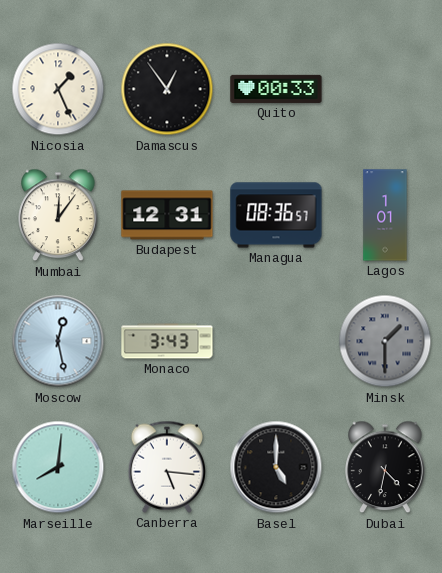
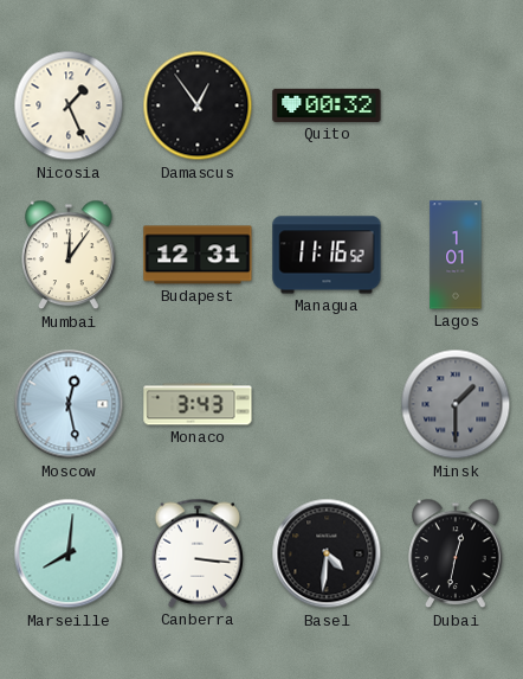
Quito: 00:33 -> 00:32
Managua: 08:36 -> 11:16
Canberra: 5:16 -> 3:16
Basel: 5:00 -> 4:31
Dubai: 4:32 -> 12:32
